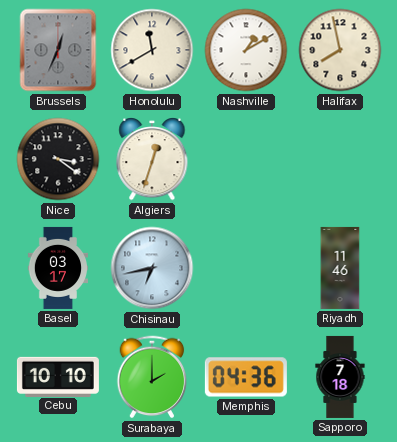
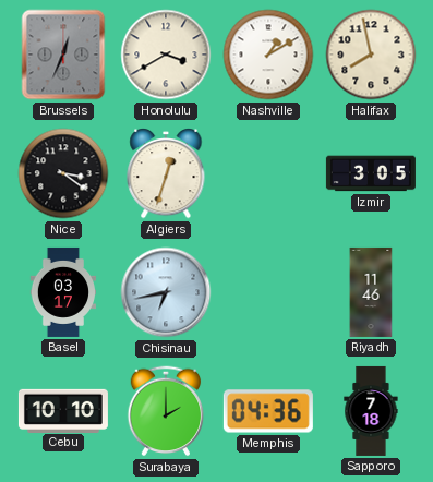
Honolulu: 11:40 -> 3:40
Izmir: none -> 3:05
